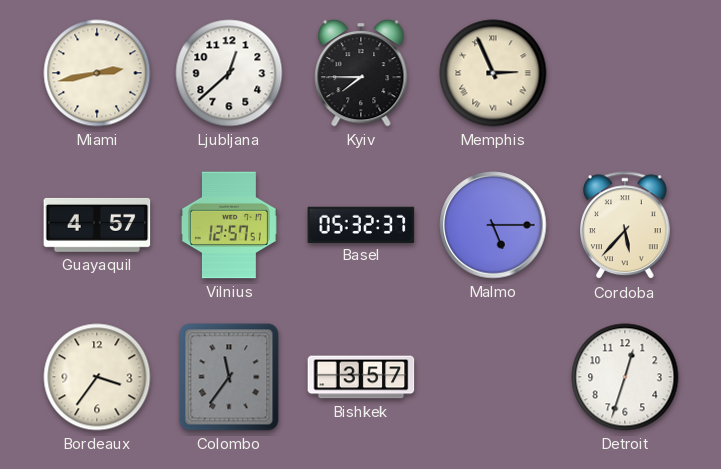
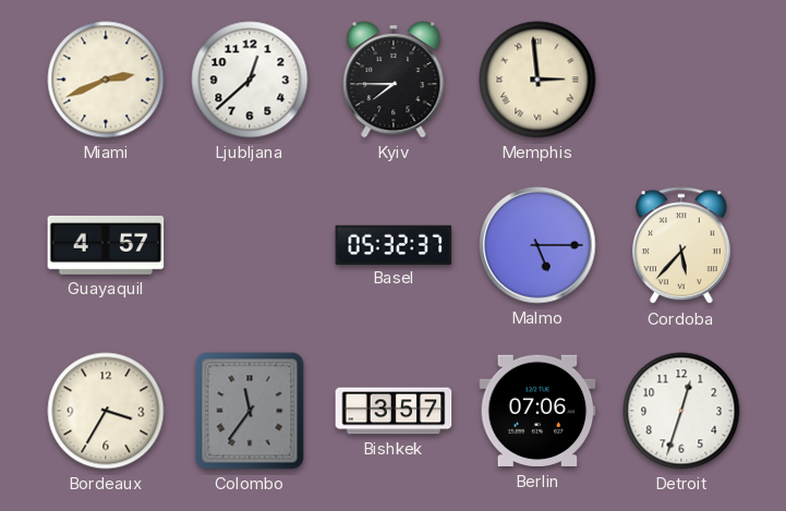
Miami: 2:43 -> 2:41
Memphis: 2:56 -> 2:59
Vilnius: 12:57 -> none
Bordeaux: 3:36 -> 3:35
Berlin: none -> 07:06
